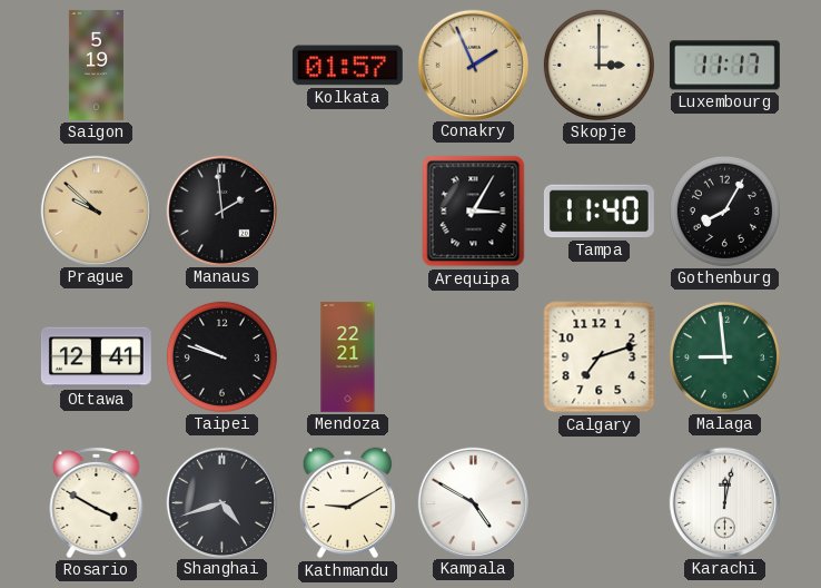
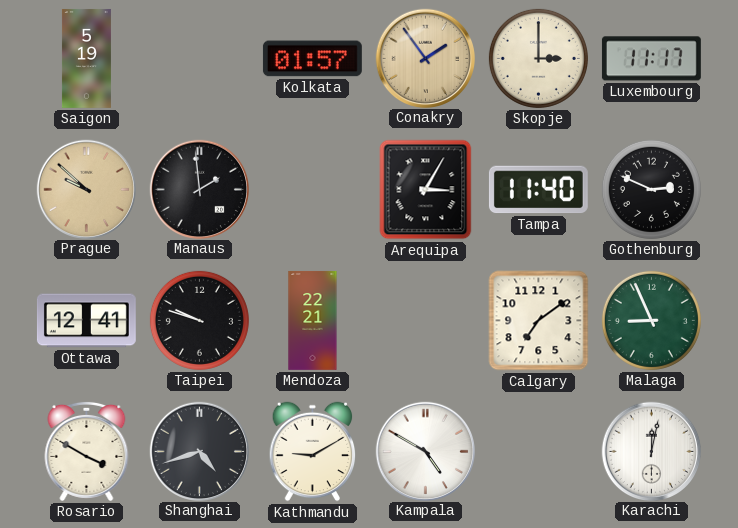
Conakry: 1:56 -> 1:54
Gothenburg: 8:05 -> 2:49
Calgary: 7:12 -> 7:09
Malaga: 8:59 -> 8:56
